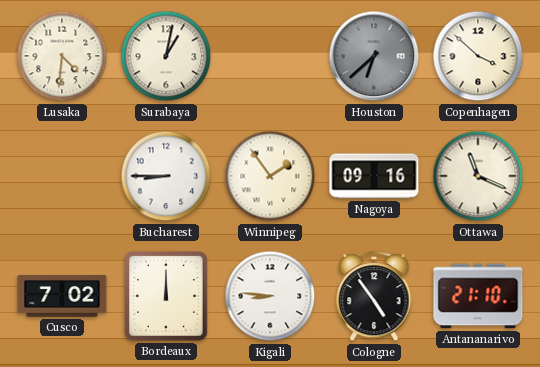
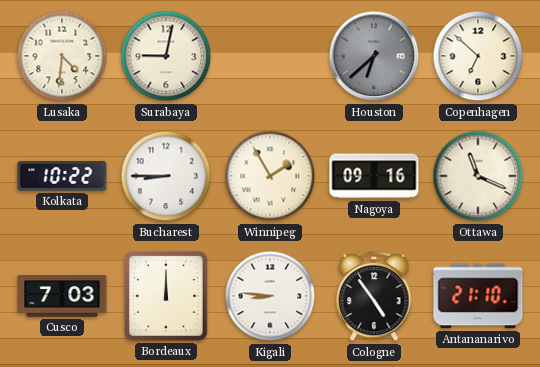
Surabaya: 1:02 -> 9:02
Copenhagen: 3:52 -> 6:52
Kolkata: none -> 10:22
Winnipeg: 1:54 -> 1:55
Cusco: 7:02 -> 7:03
